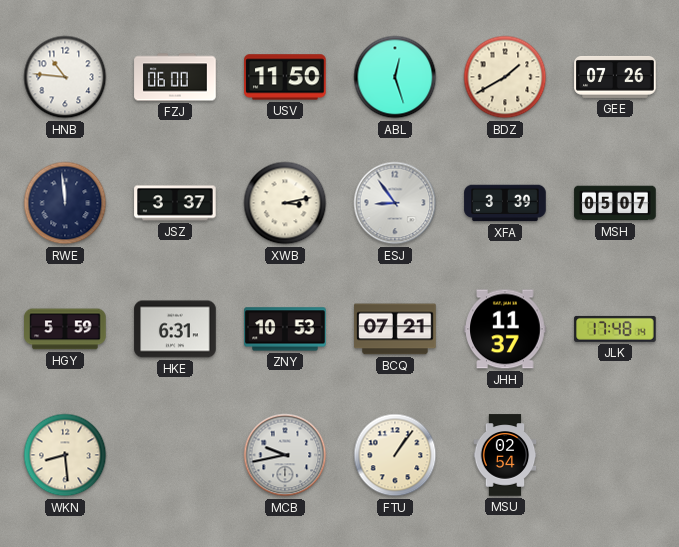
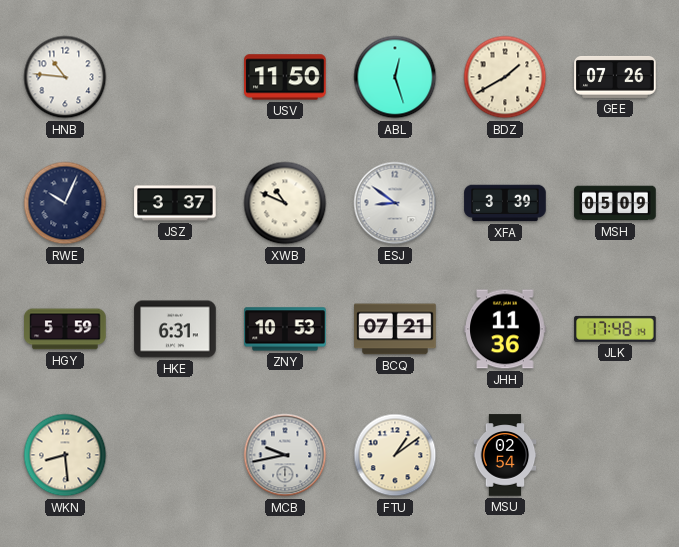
FZJ: 06:00 -> none
RWE: 11:59 -> 10:04
XWB: 3:13 -> 10:49
ESJ: 8:54 -> 8:51
MSH: 05:07 -> 05:09
JHH: 11:37 -> 11:36
FTU: 1:06 -> 1:09
